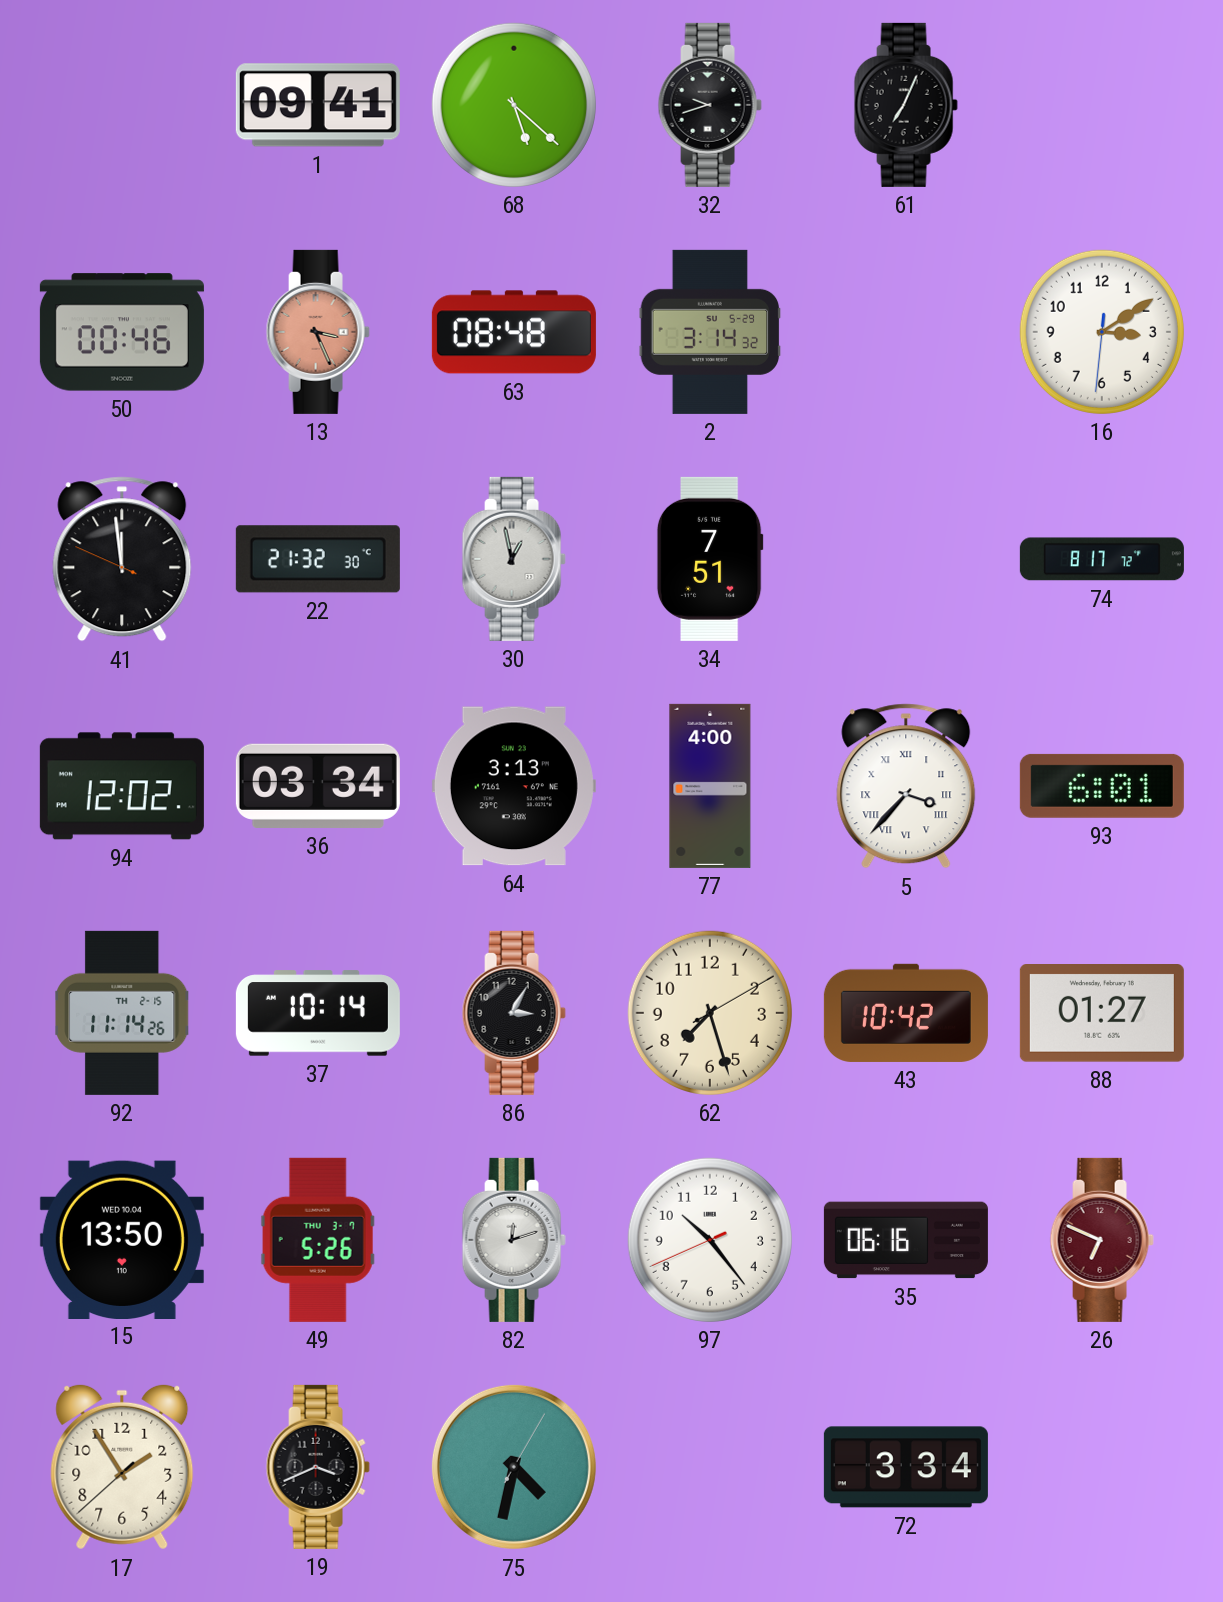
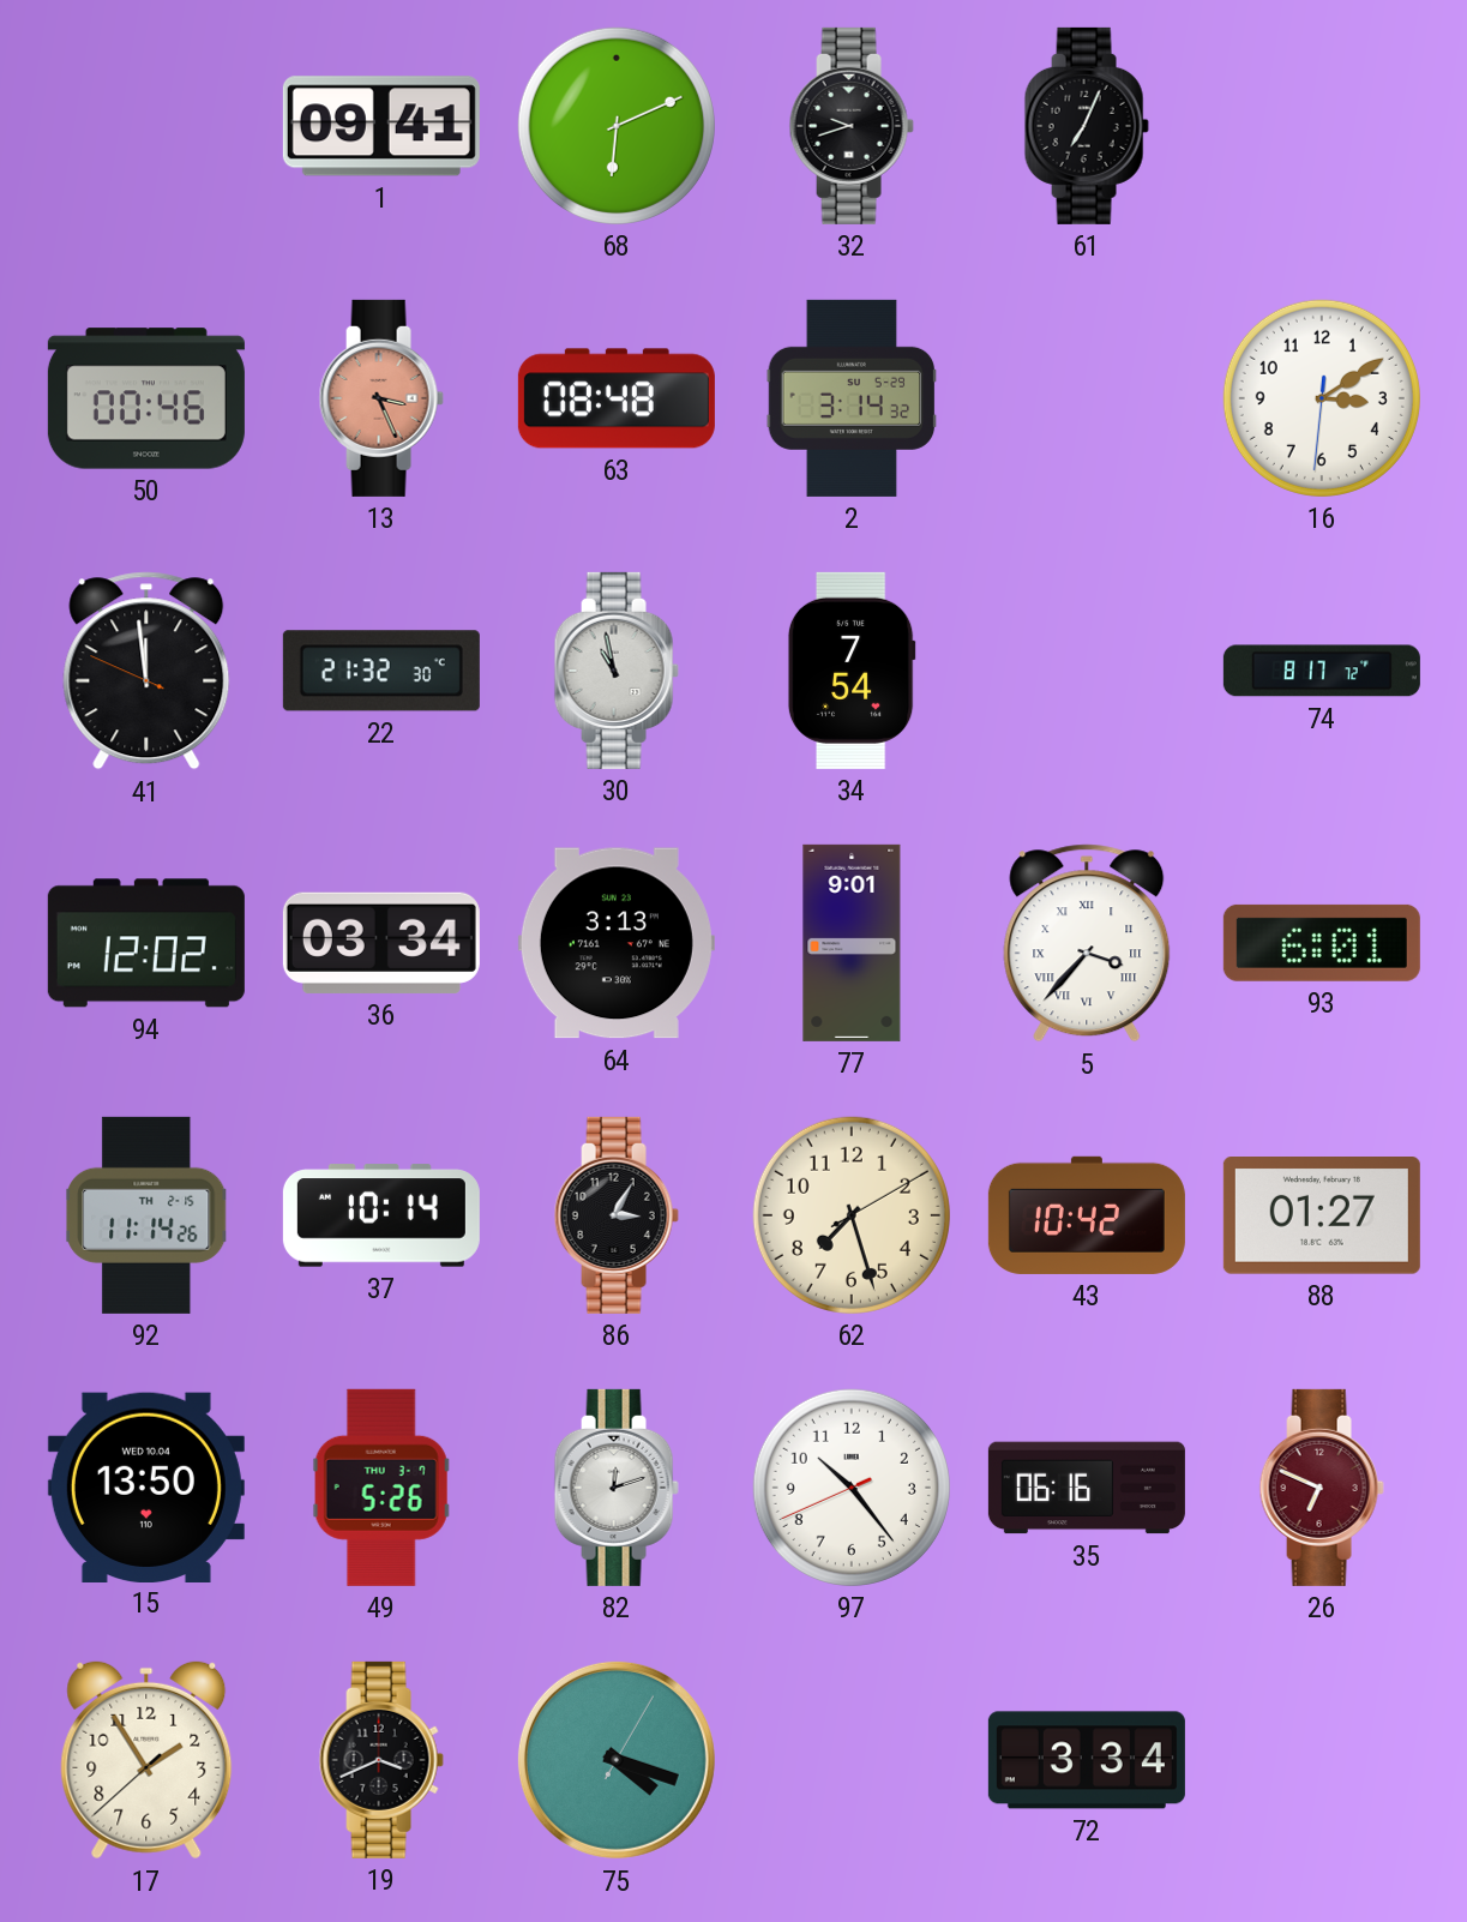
68: 5:22 -> 6:11
30: 12:58 -> 10:58
34: 7:51 -> 7:54
77: 4:00 -> 9:01
75: 4:32 -> 4:18
